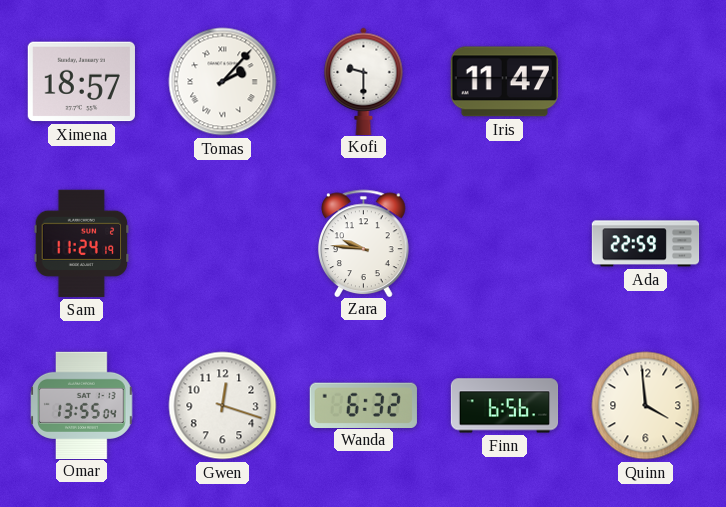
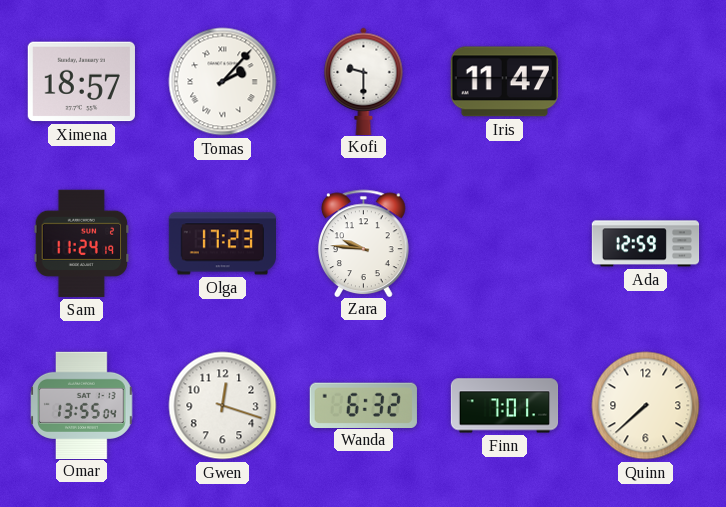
Olga: none -> 17:23
Ada: 22:59 -> 12:59
Finn: 6:56 -> 7:01
Quinn: 3:59 -> 7:38
